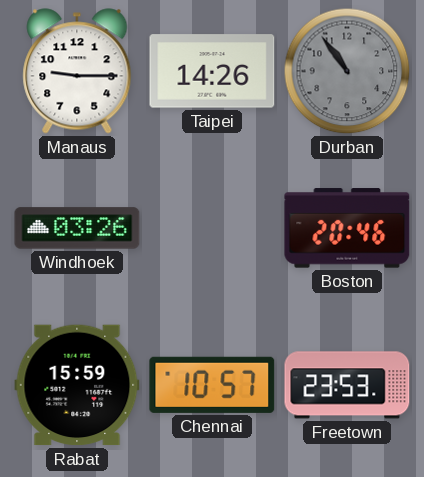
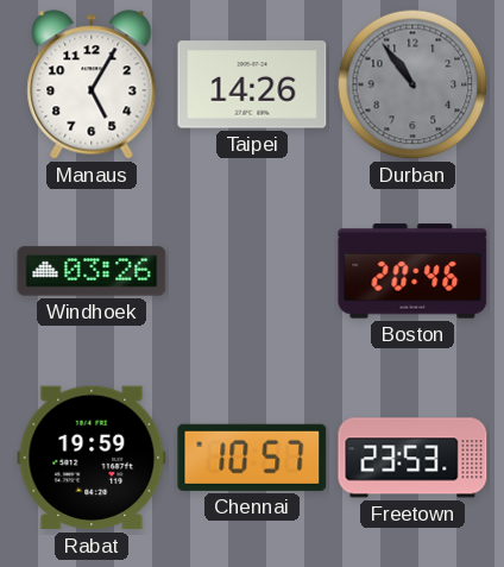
Manaus: 9:15 -> 5:05
Rabat: 15:59 -> 19:59
